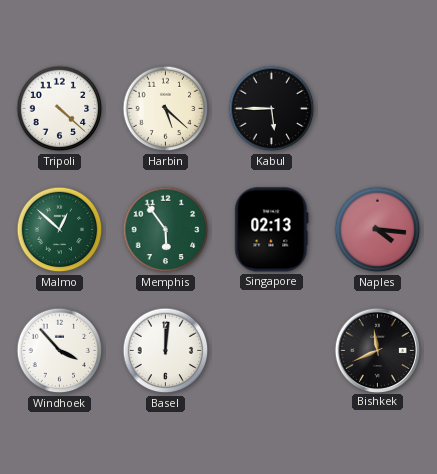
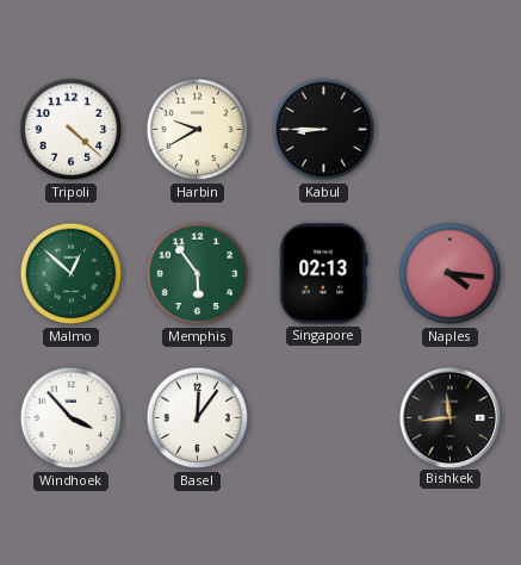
Harbin: 5:22 -> 9:40
Kabul: 5:45 -> 8:45
Basel: 12:01 -> 12:06
Bishkek: 11:41 -> 11:44
